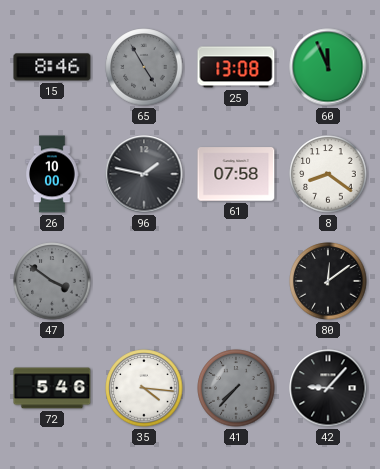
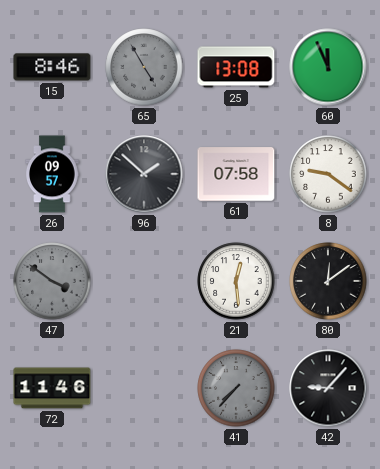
26: 10:00 -> 09:57
96: 1:47 -> 1:52
8: 8:21 -> 9:21
21: none -> 12:29
72: 5:46 -> 11:46
35: 4:16 -> none
